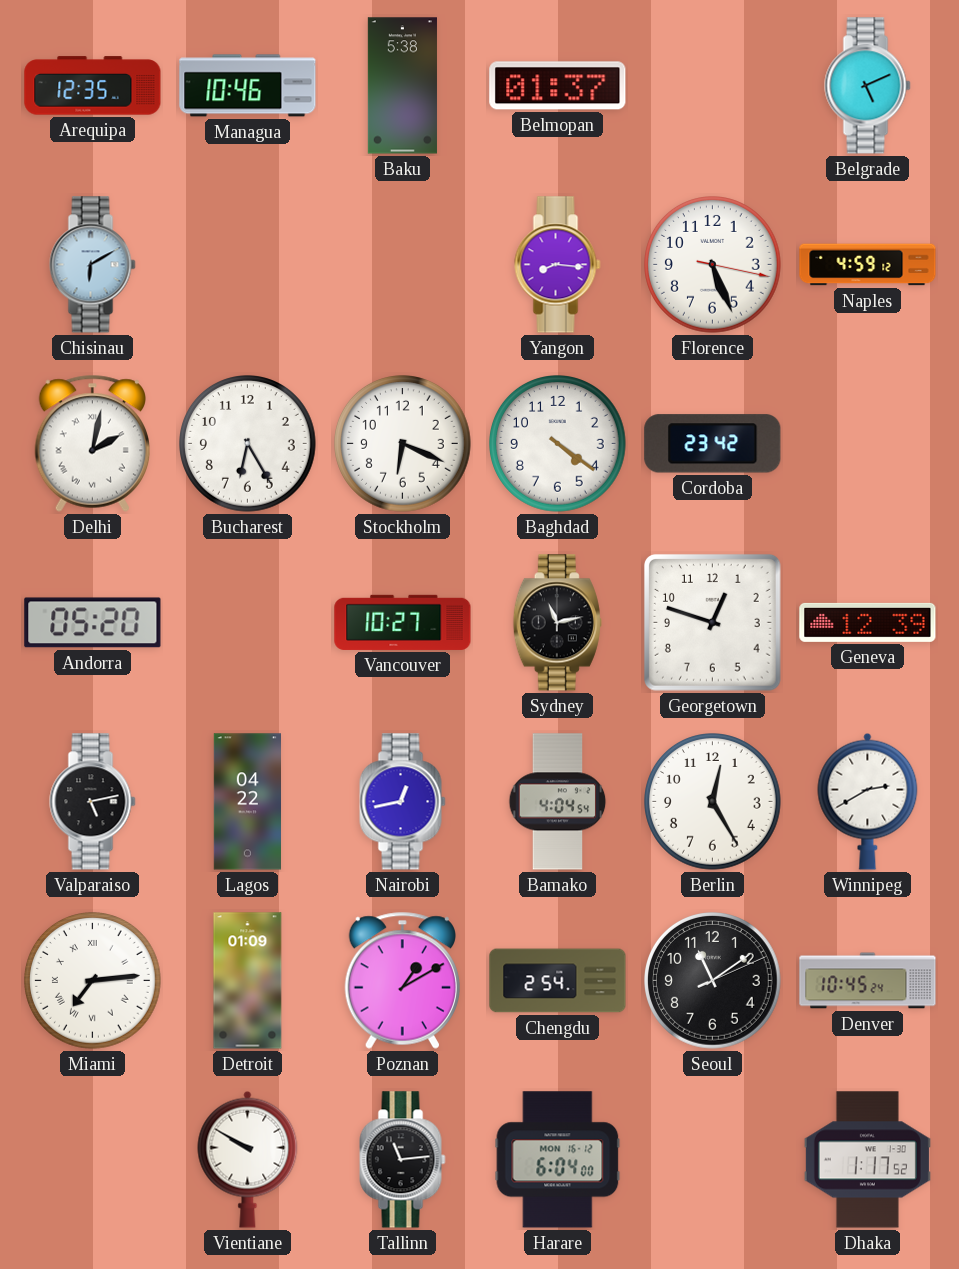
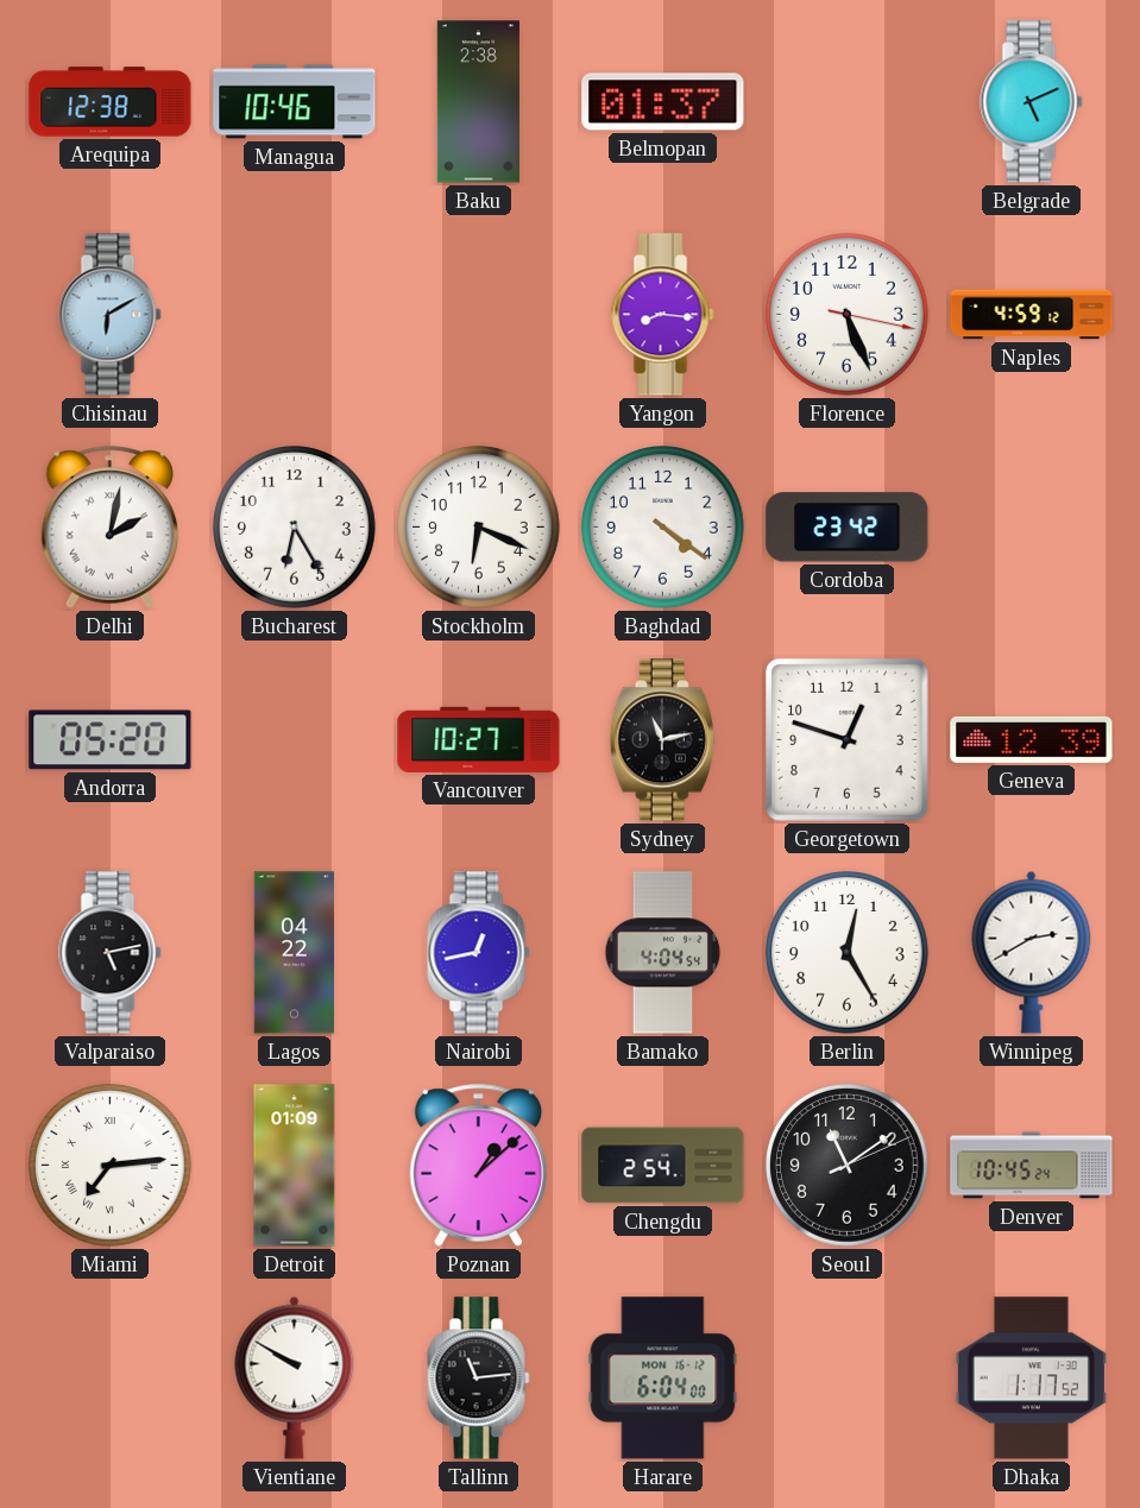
Arequipa: 12:35 -> 12:38
Baku: 5:38 -> 2:38
Poznan: 1:10 -> 1:08
